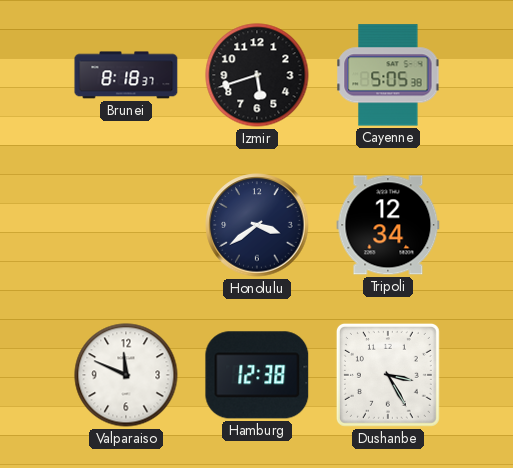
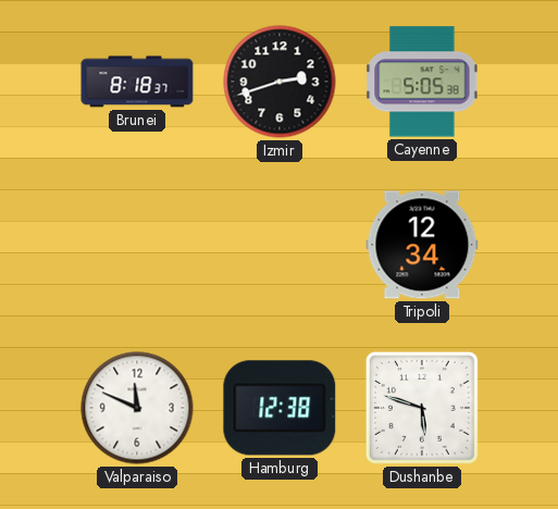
Izmir: 5:42 -> 2:42
Honolulu: 3:39 -> none
Dushanbe: 3:25 -> 5:48
